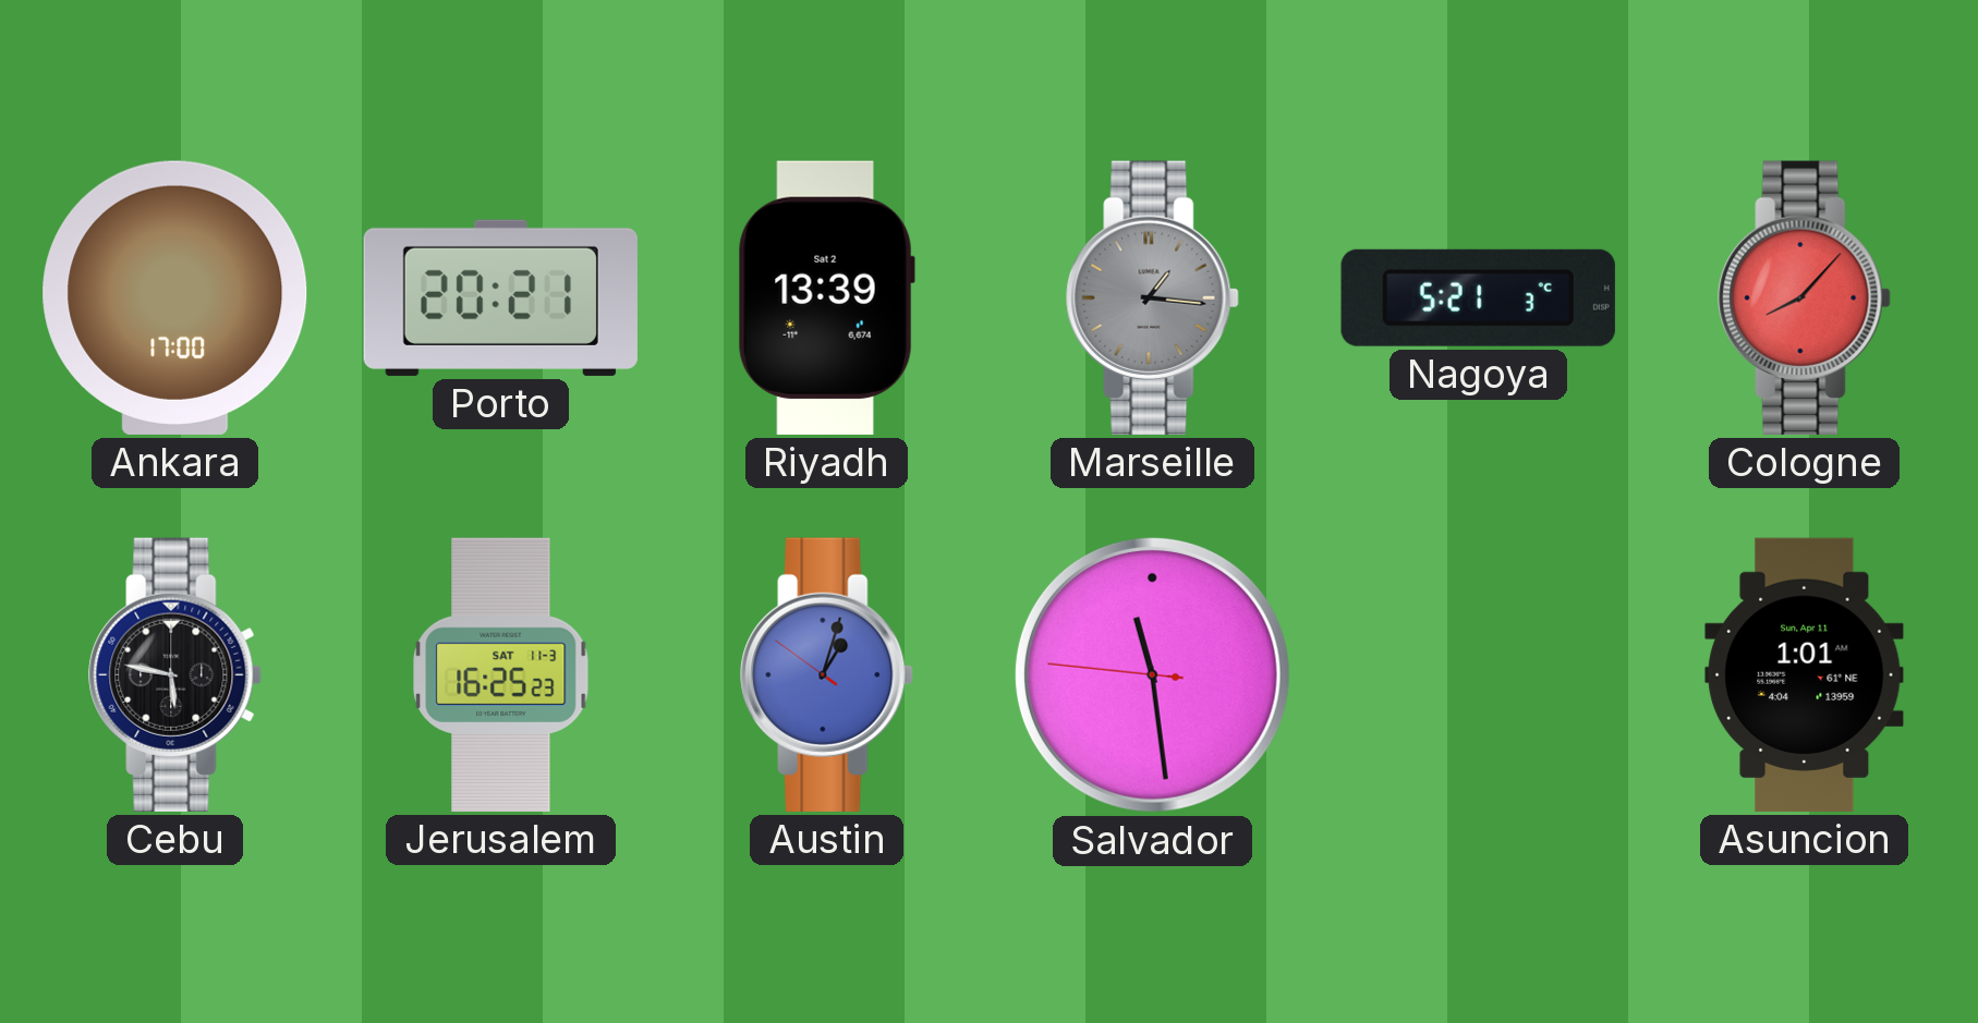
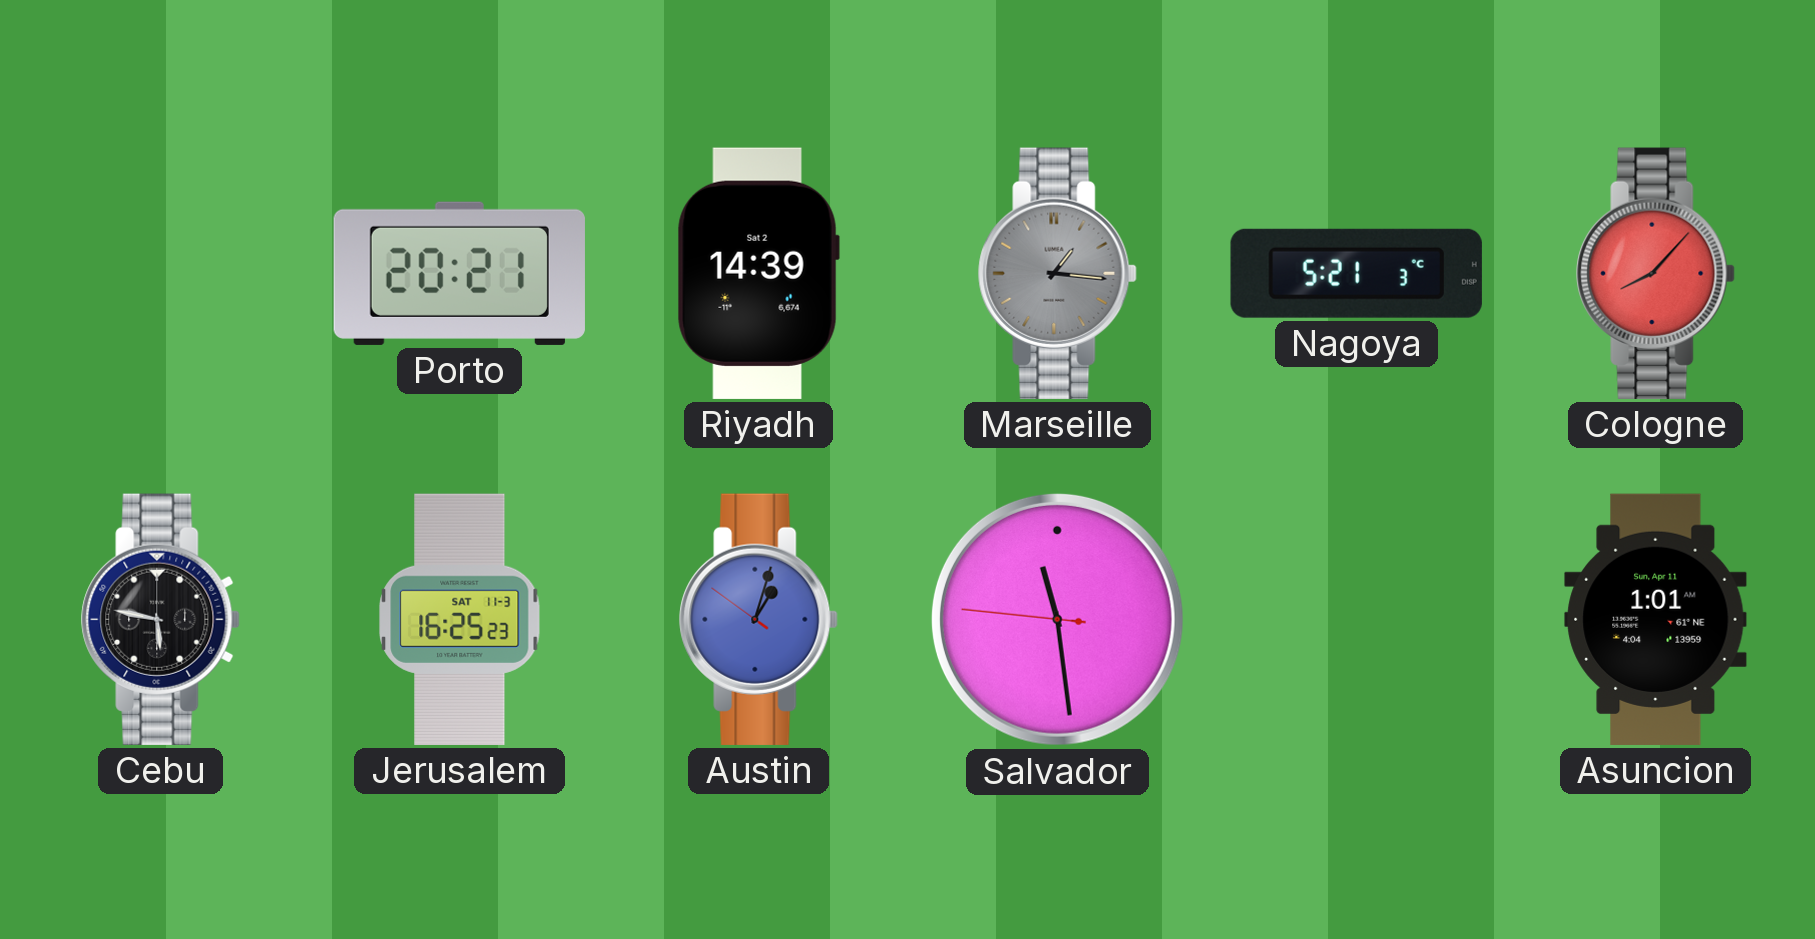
Ankara: 17:00 -> none
Riyadh: 13:39 -> 14:39
